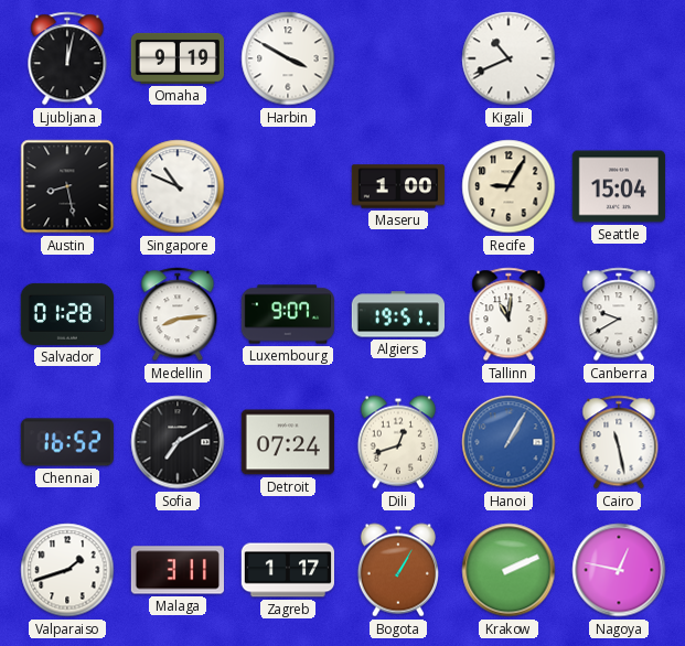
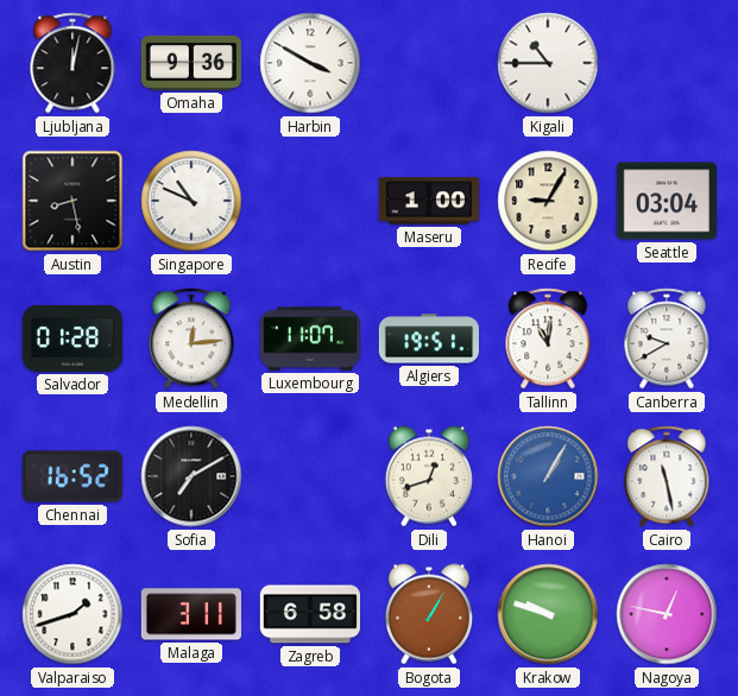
Omaha: 9:19 -> 9:36
Kigali: 10:41 -> 10:45
Seattle: 15:04 -> 03:04
Medellin: 8:14 -> 12:14
Luxembourg: 9:07 -> 11:07
Detroit: 07:24 -> none
Zagreb: 1:17 -> 6:58
Krakow: 2:11 -> 9:48
